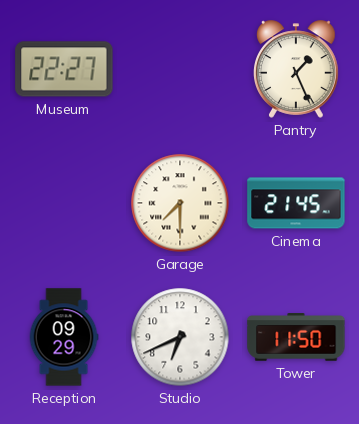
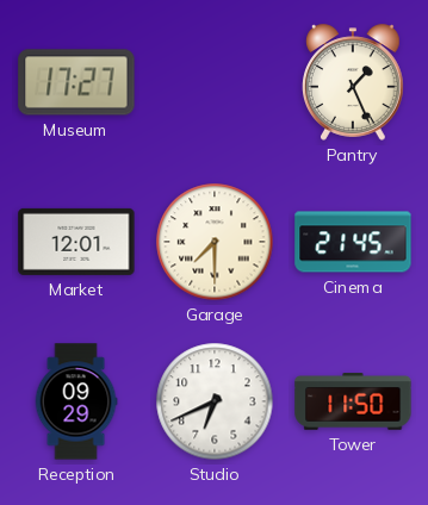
Museum: 22:27 -> 17:27
Market: none -> 12:01
